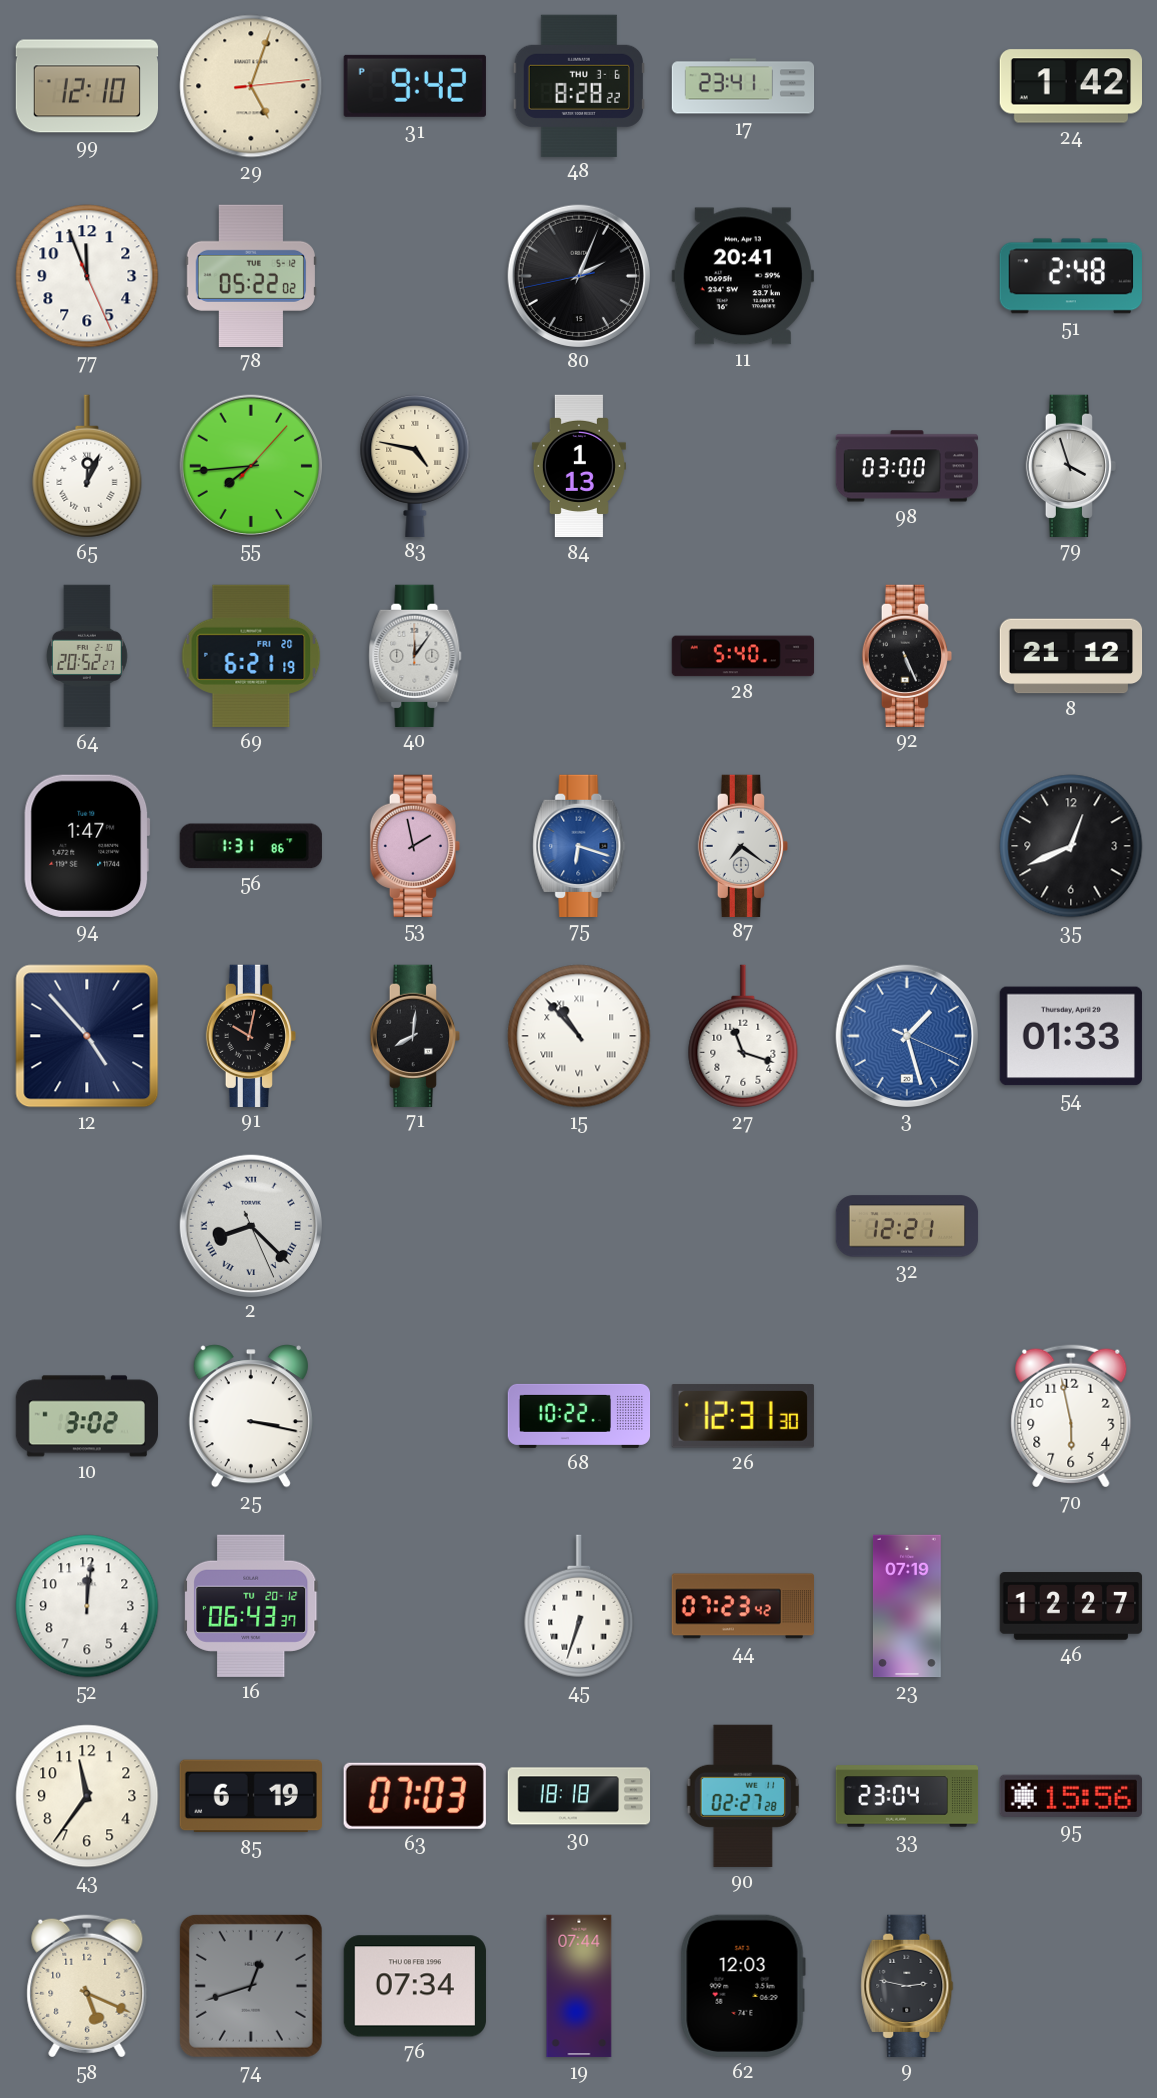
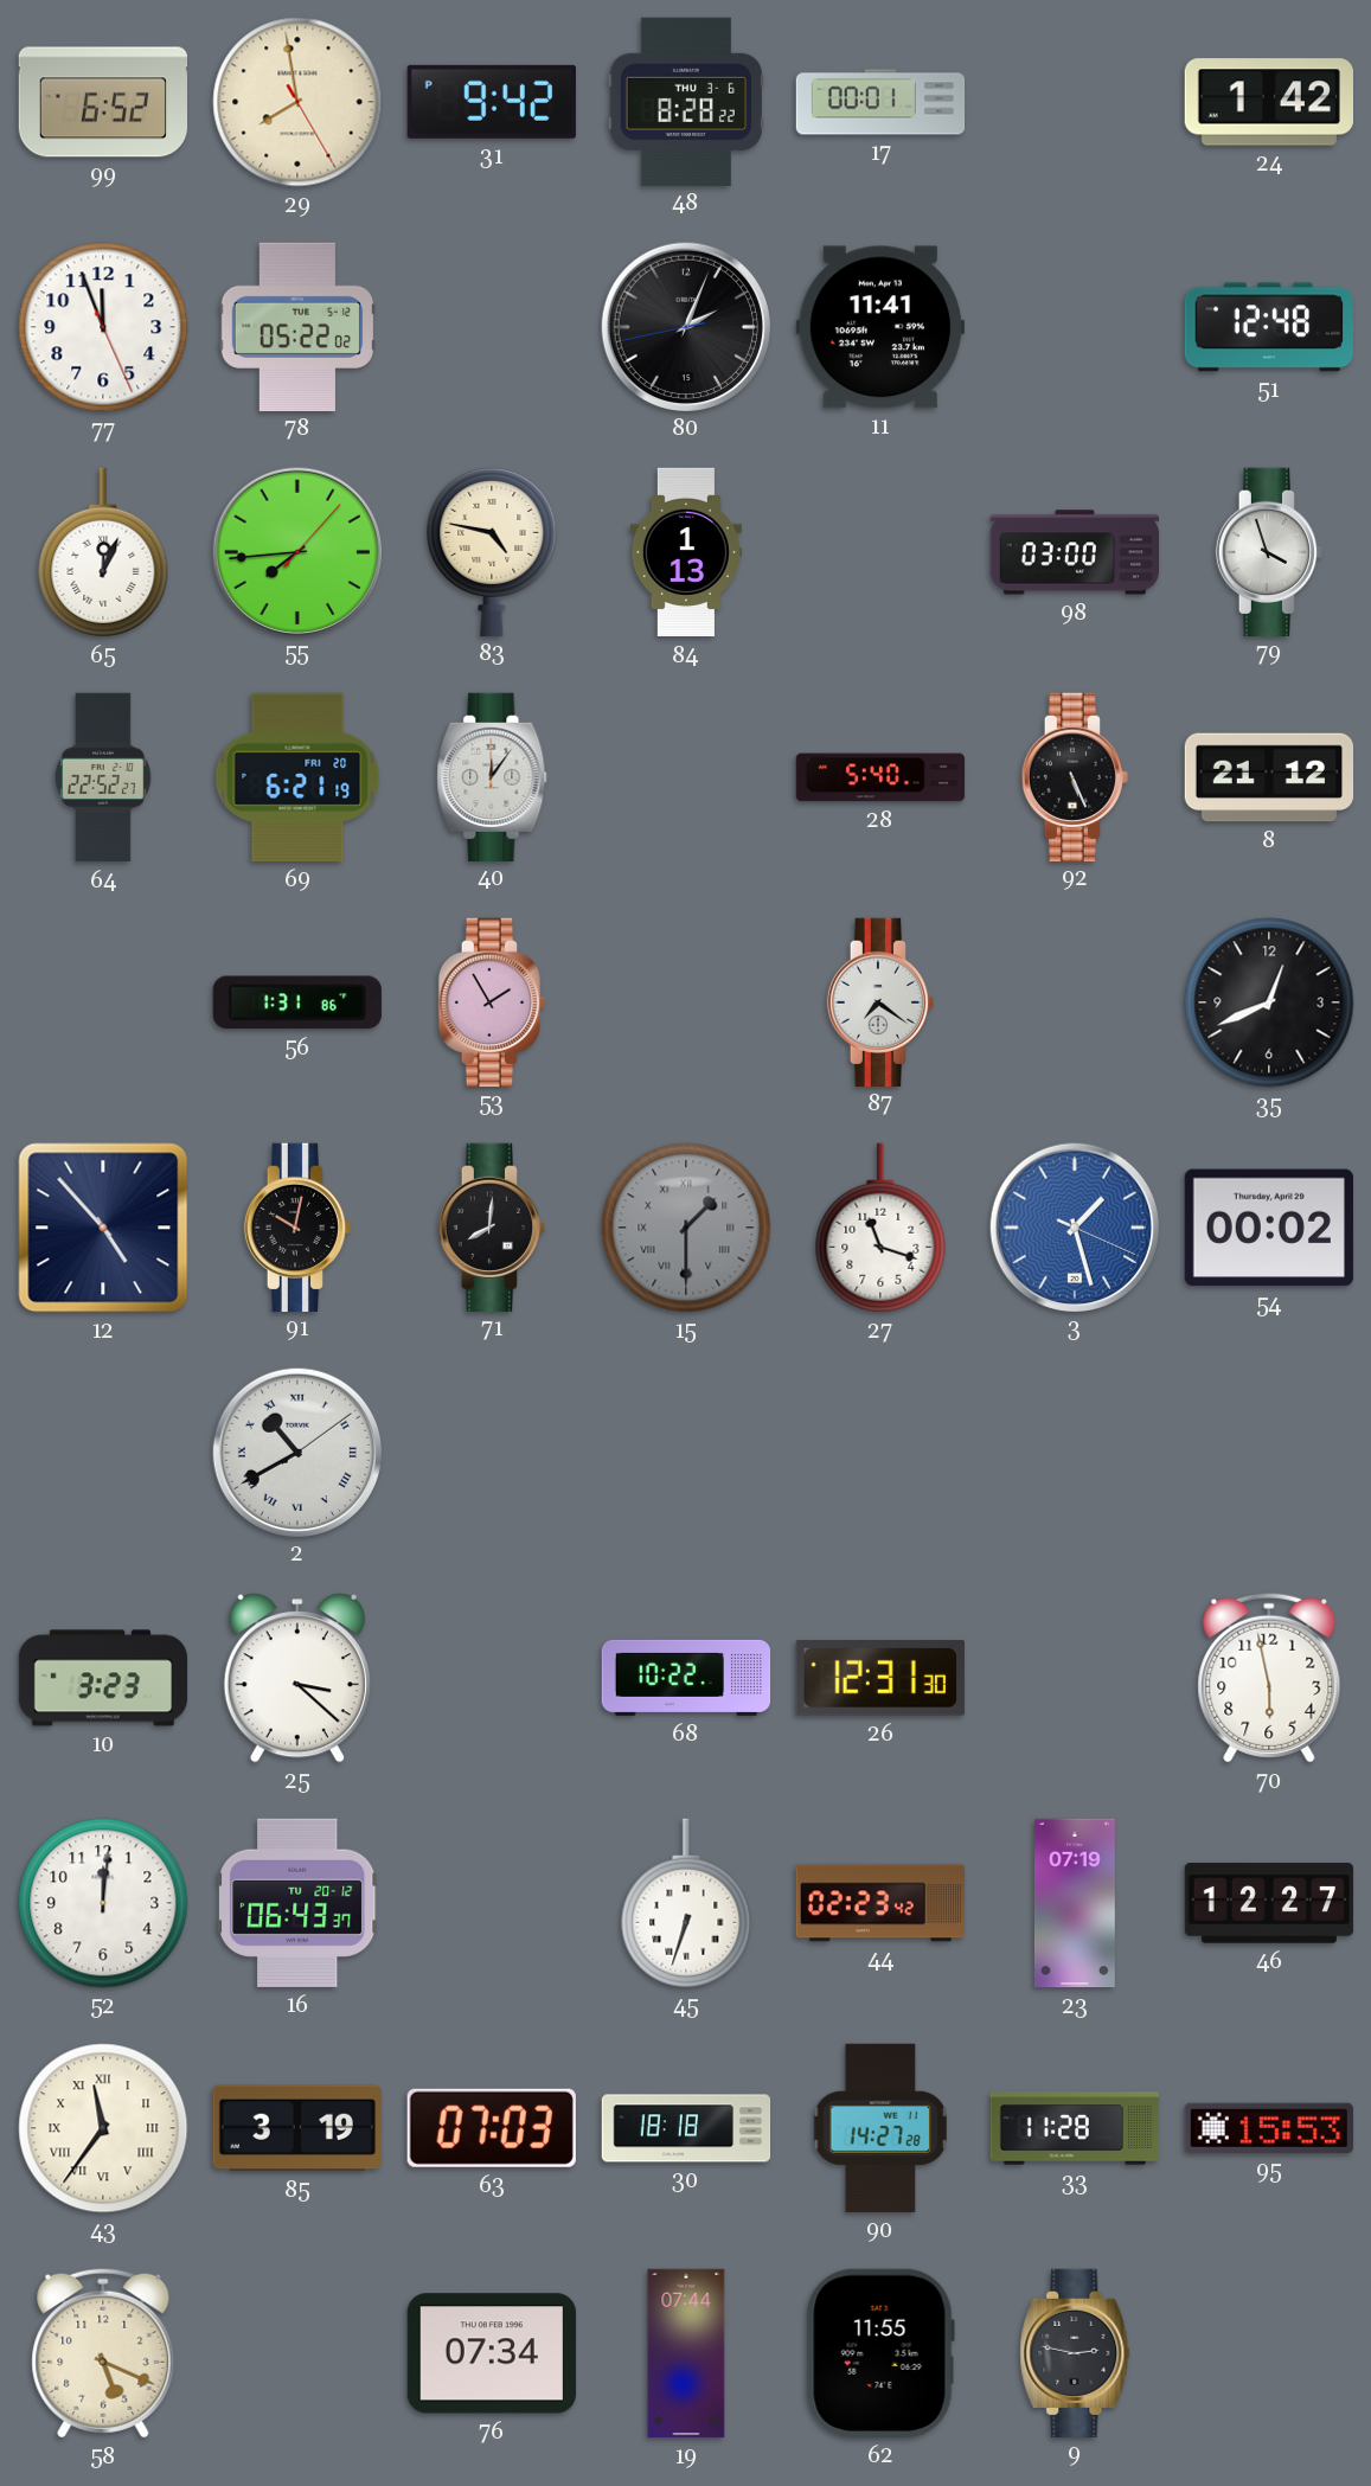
99: 12:10 -> 6:52
29: 5:03 -> 7:58
17: 23:41 -> 00:01
11: 20:41 -> 11:41
51: 2:48 -> 12:48
64: 20:52 -> 22:52
94: 1:47 -> none
53: 1:58 -> 1:55
75: 6:18 -> none
15: 10:53 -> 1:30
15 dial: white -> grey
54: 01:33 -> 00:02
2: 8:22 -> 10:40
32: 12:21 -> none
10: 3:02 -> 3:23
25: 3:17 -> 3:22
44: 07:23 -> 02:23
43 numerals: Arabic -> Roman
85: 6:19 -> 3:19
90: 02:27 -> 14:27
33: 23:04 -> 11:28
95: 15:56 -> 15:53
74: 12:42 -> none
62: 12:03 -> 11:55
